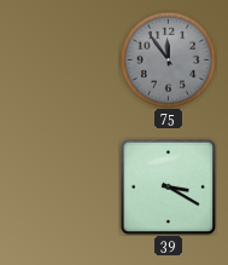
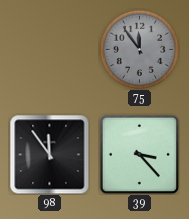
98: none -> 11:54
39: 3:20 -> 3:23
